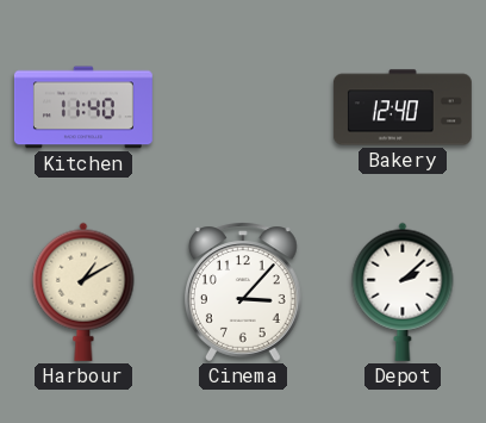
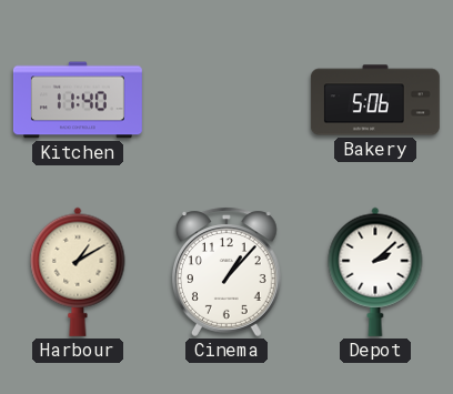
Bakery: 12:40 -> 5:06
Cinema: 3:07 -> 1:07
